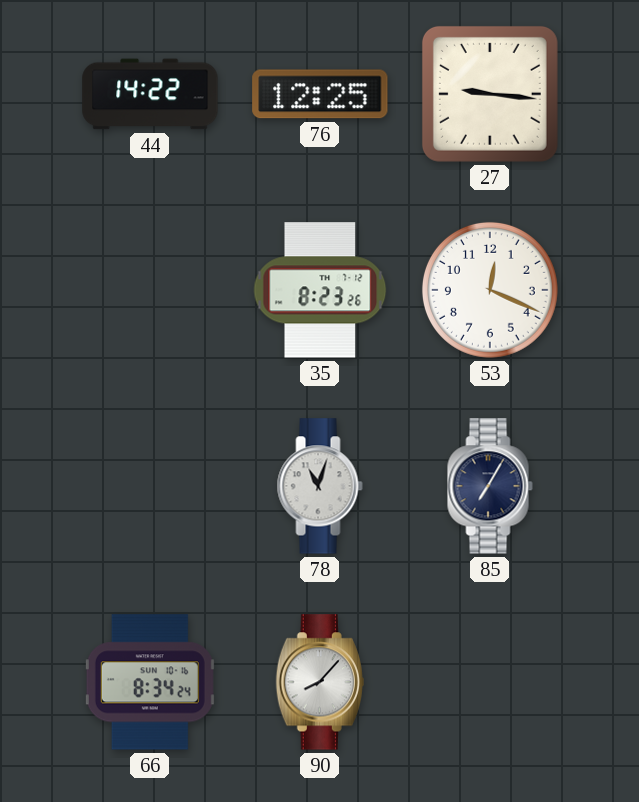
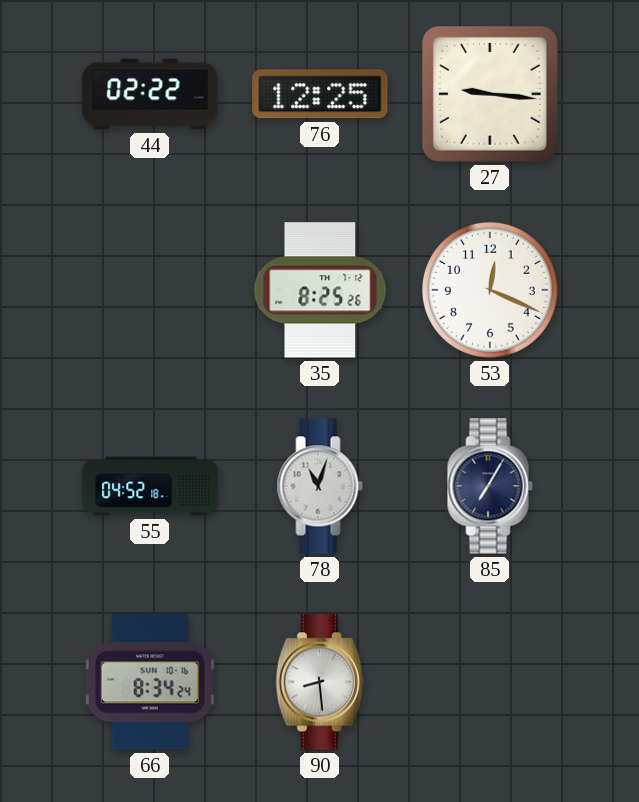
44: 14:22 -> 02:22
35: 8:23 -> 8:25
55: none -> 04:52
90: 8:07 -> 8:29
